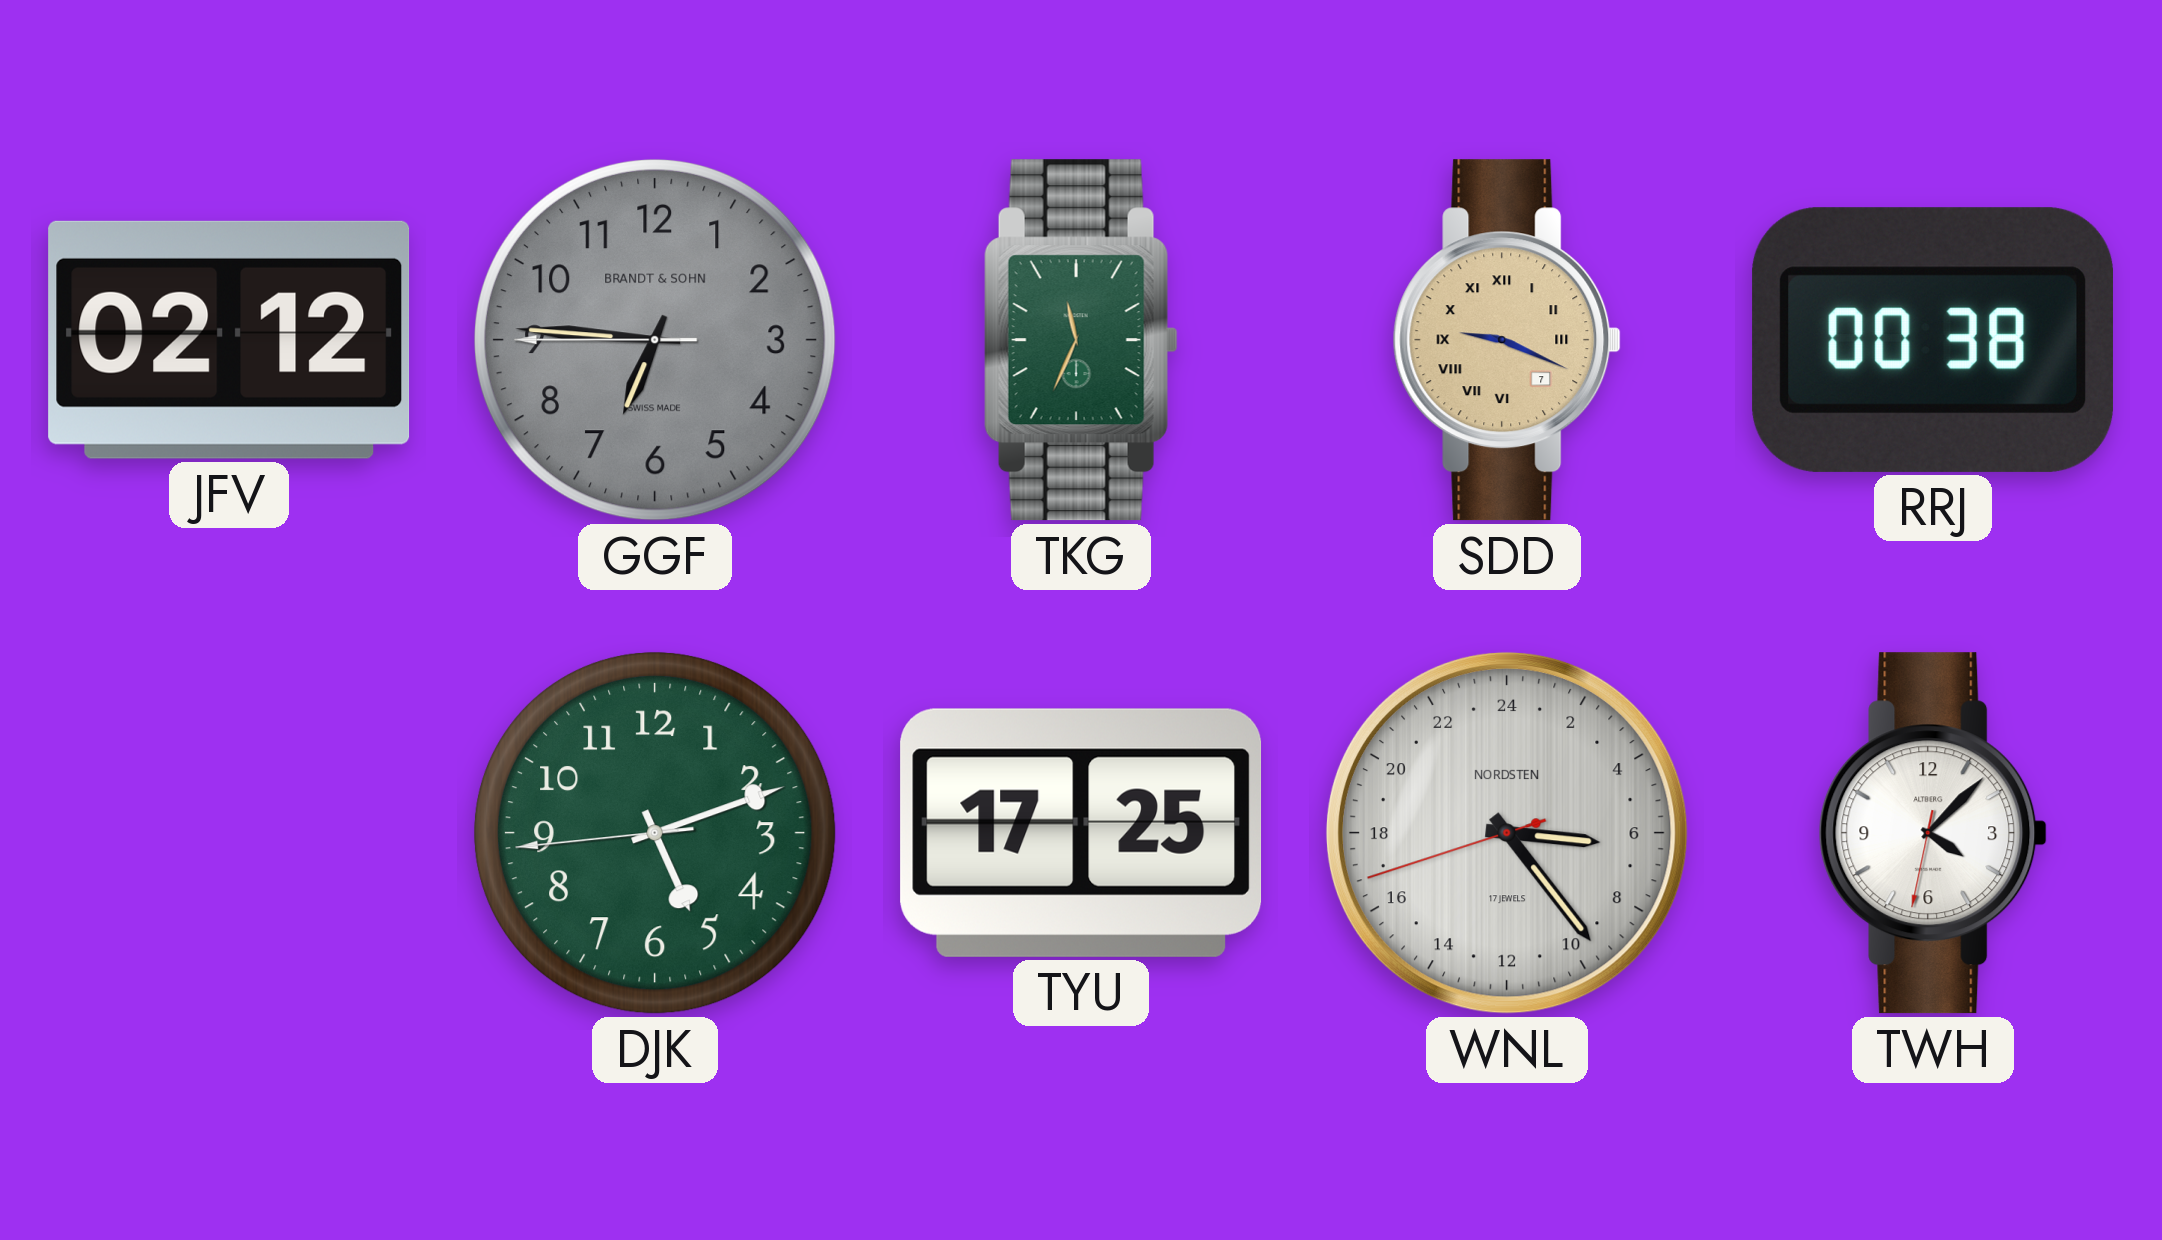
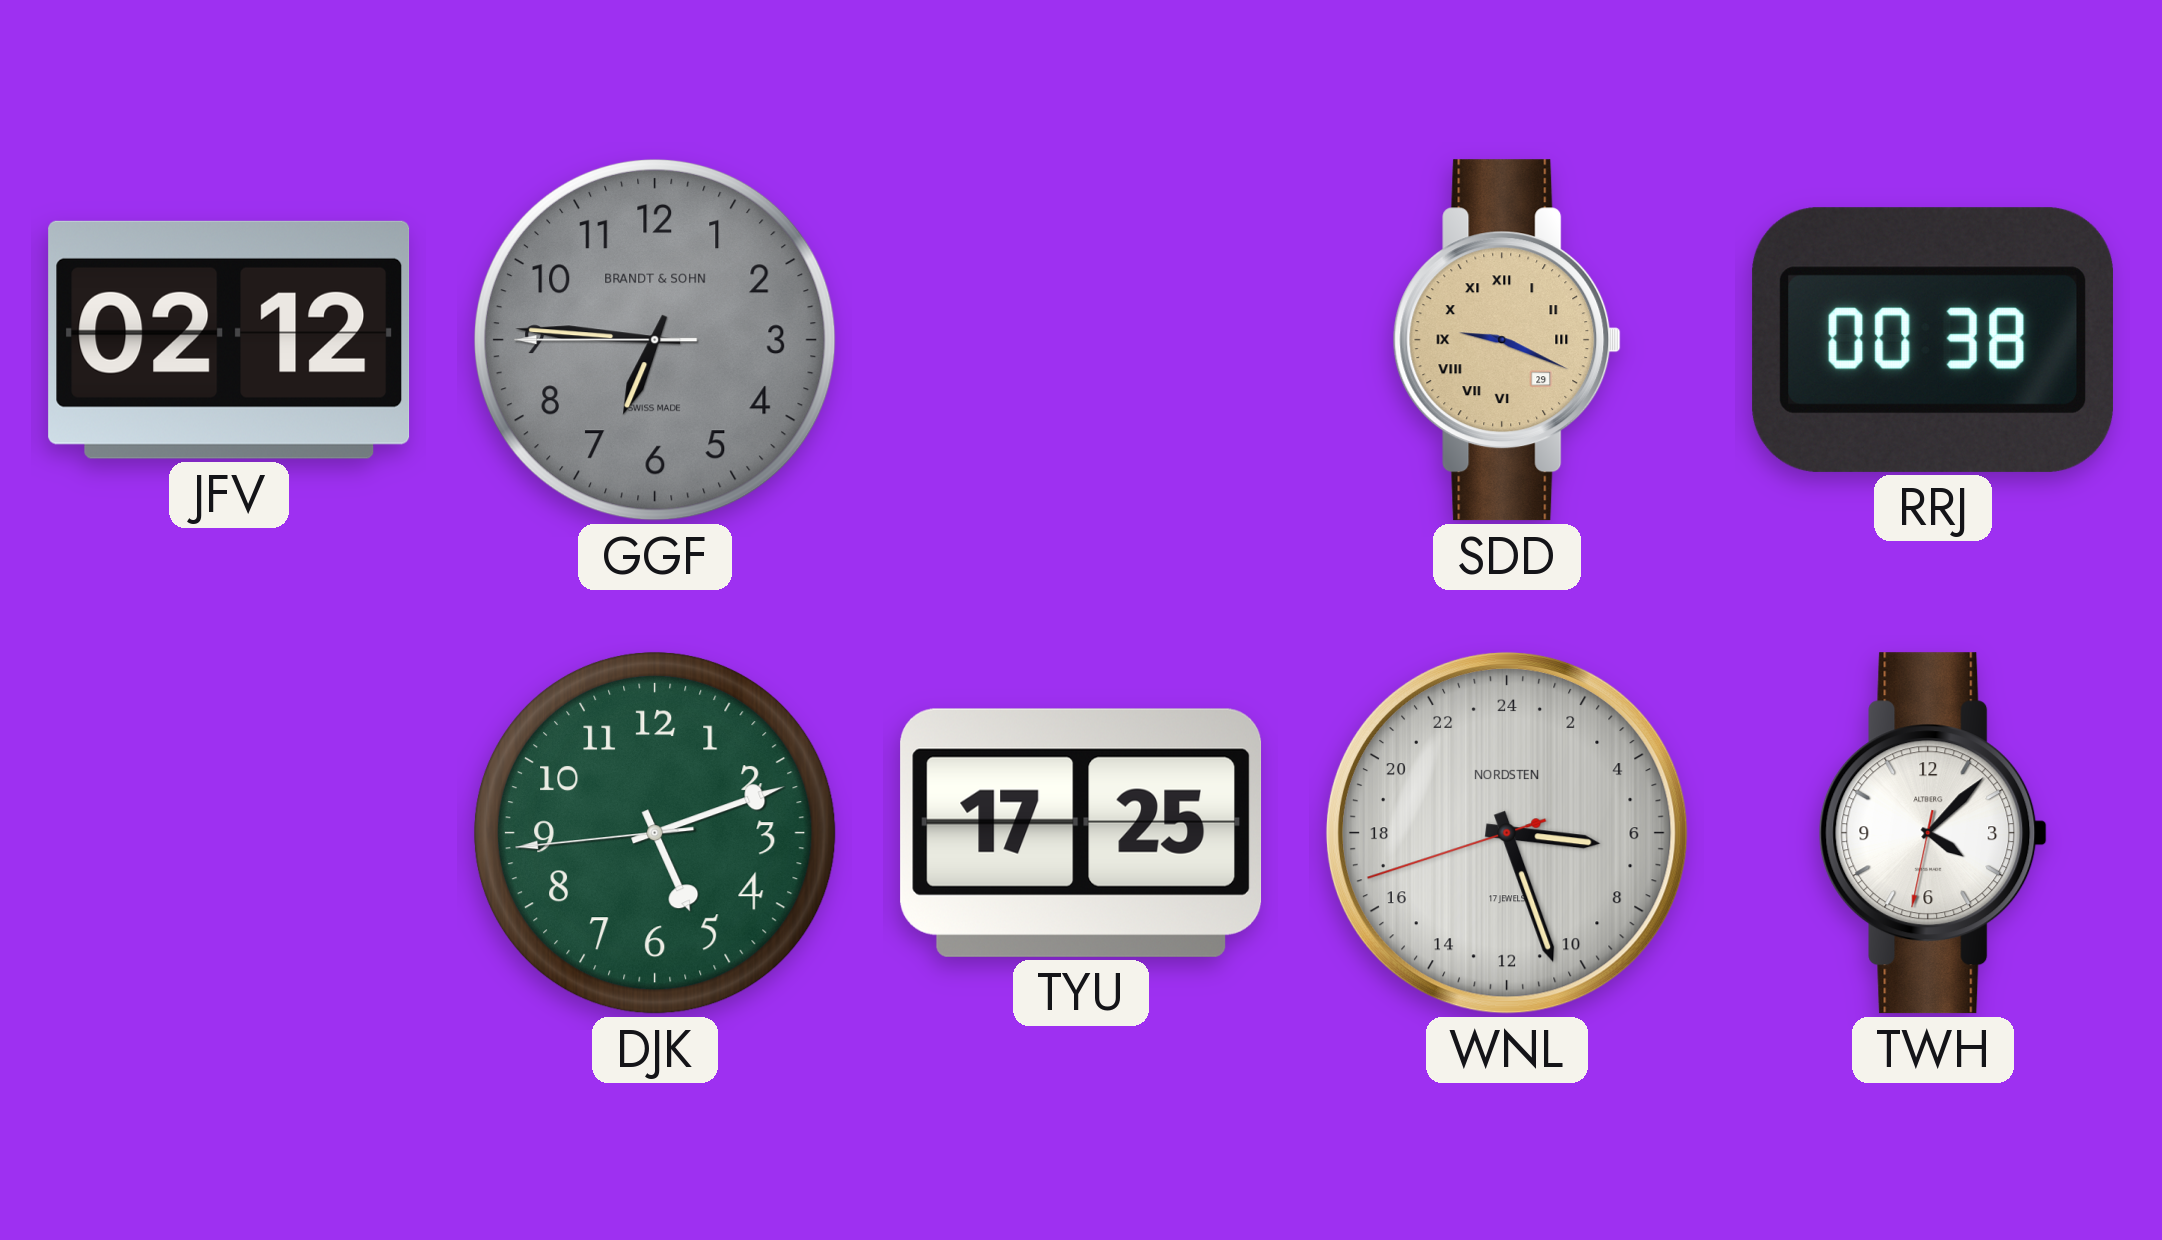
TKG: 11:34 -> none
SDD date: 7 -> 29
WNL: 6:23 -> 6:26
